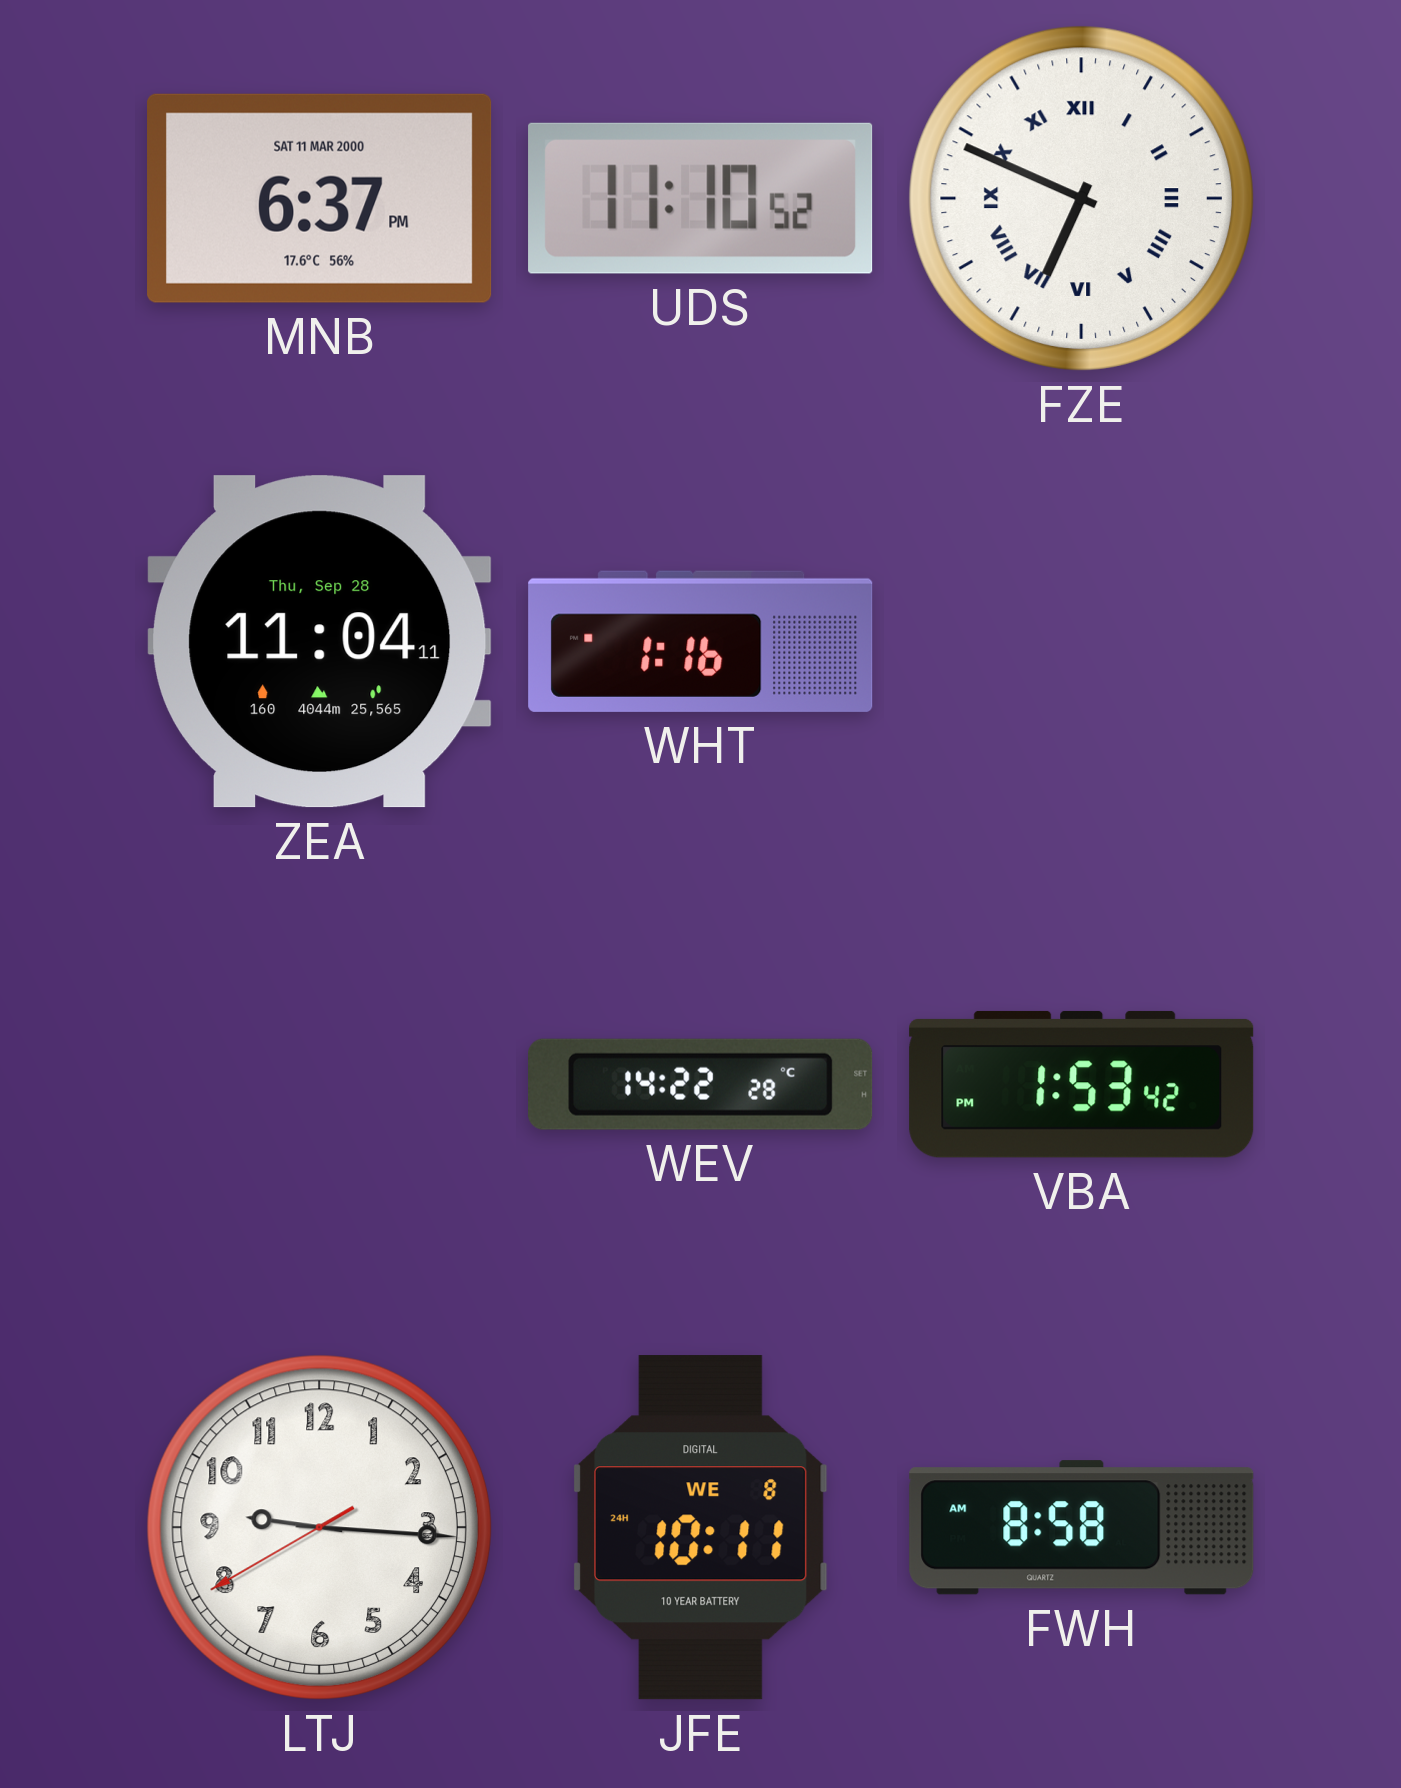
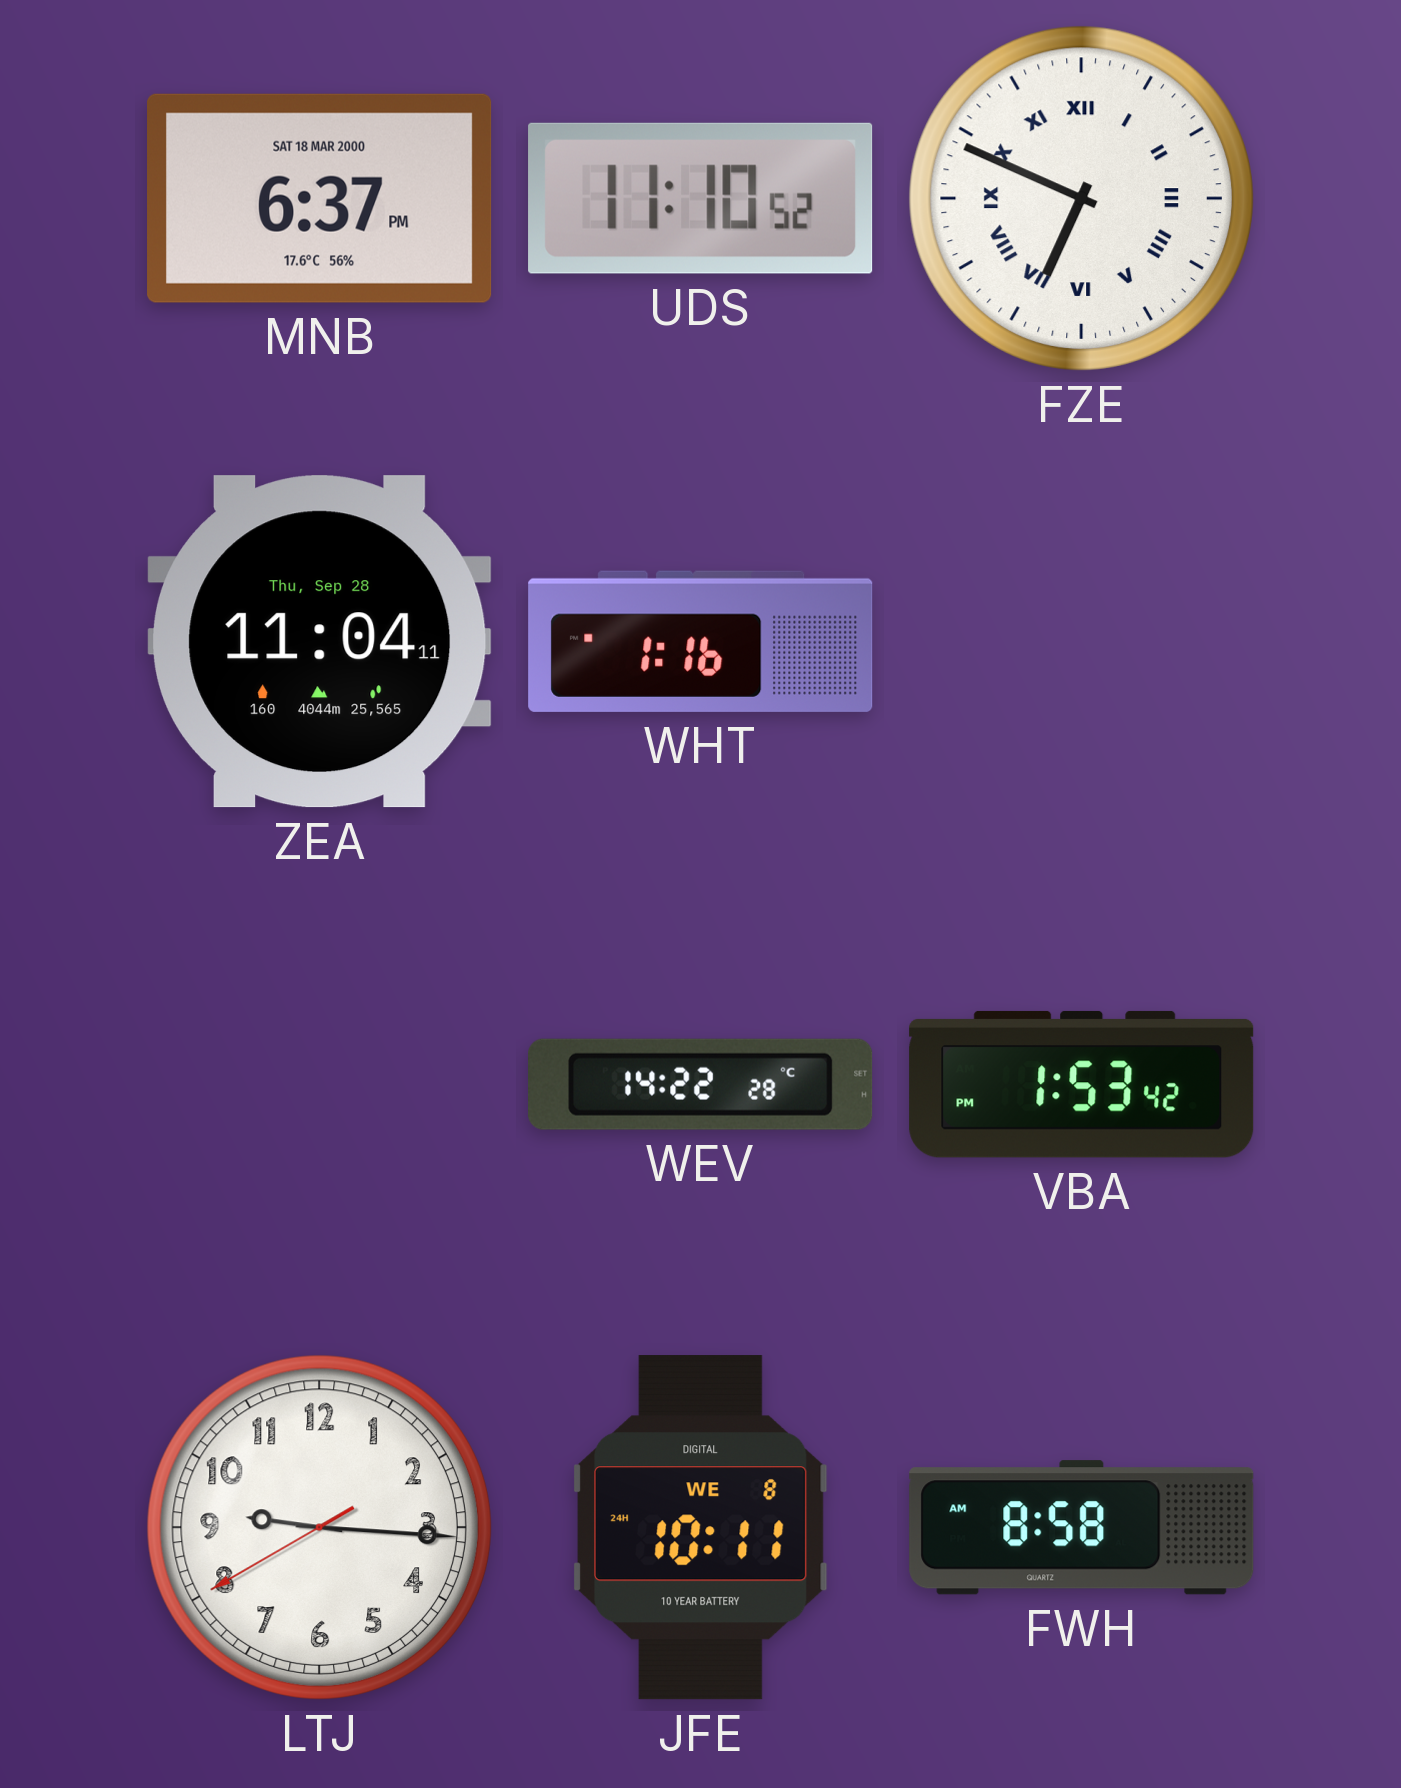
MNB date: SAT 11 MAR 2000 -> SAT 18 MAR 2000
